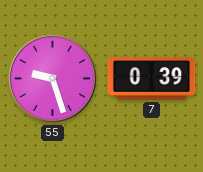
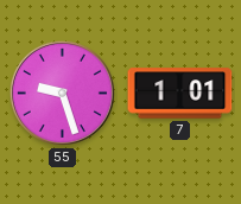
7: 0:39 -> 1:01
